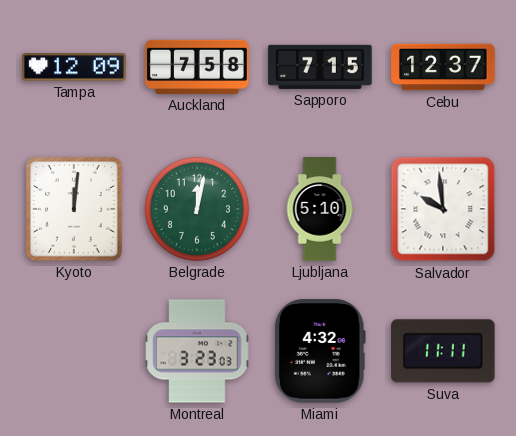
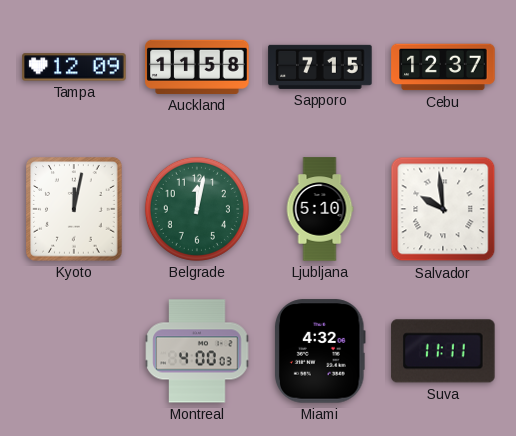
Auckland: 7:58 -> 11:58
Kyoto: 12:01 -> 12:02
Montreal: 3:23 -> 4:00
